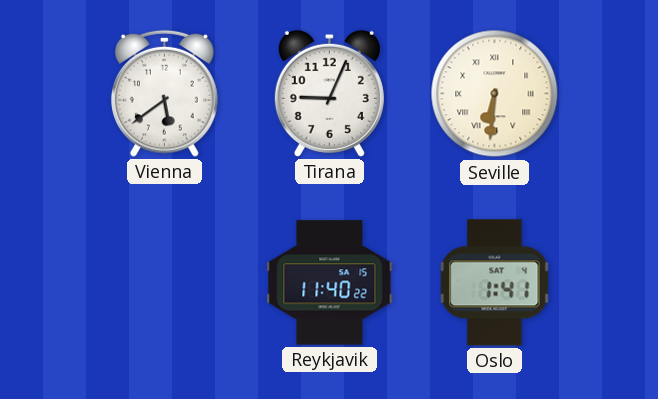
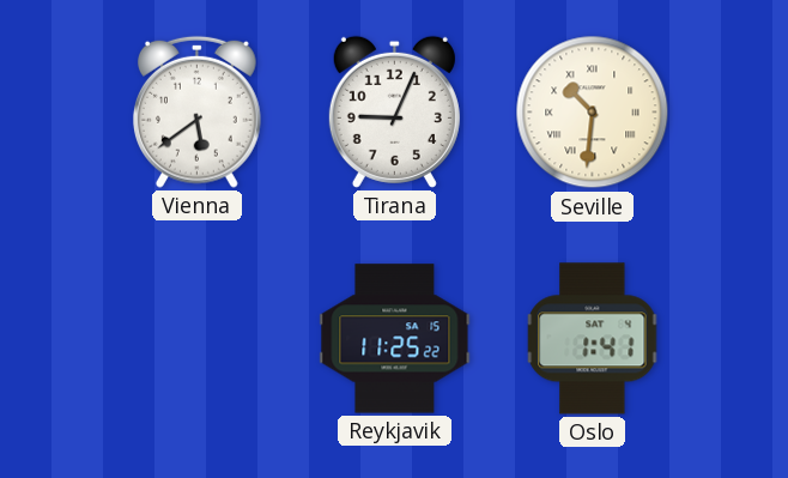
Seville: 6:31 -> 10:31
Reykjavik: 11:40 -> 11:25
